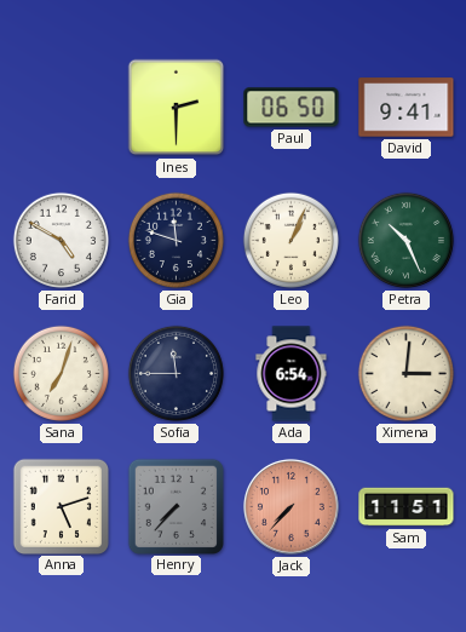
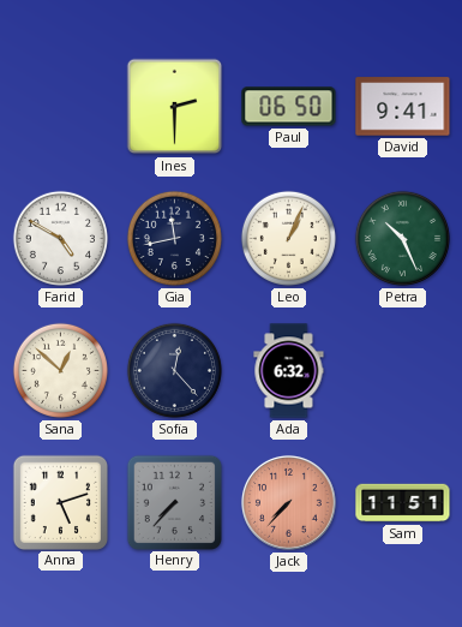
Gia: 11:48 -> 11:43
Sana: 7:03 -> 12:52
Sofia: 11:45 -> 12:23
Ada: 6:54 -> 6:32
Ximena: 3:01 -> none
